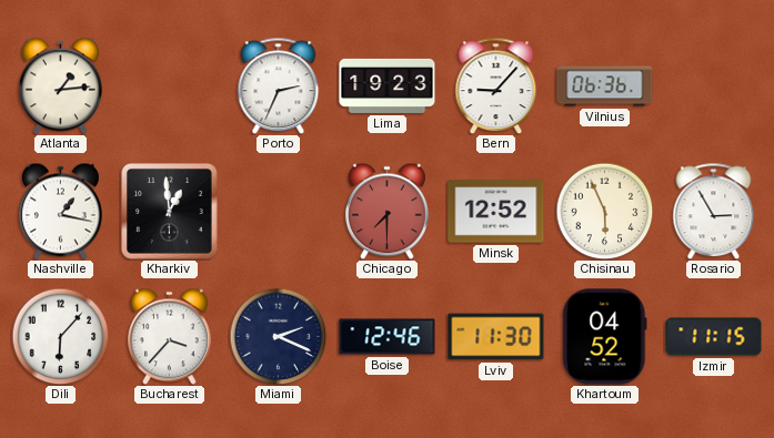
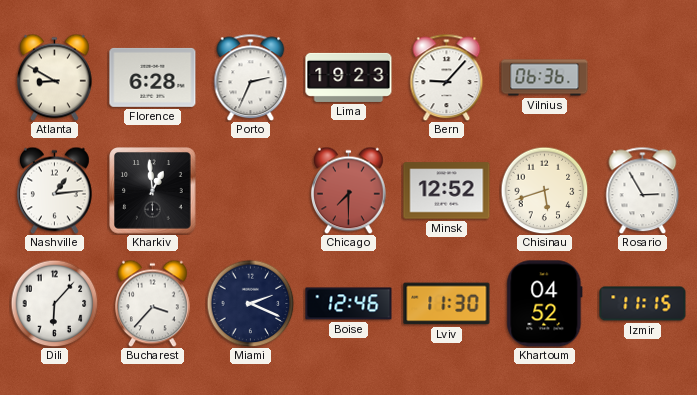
Atlanta: 1:14 -> 8:50
Florence: none -> 6:28
Nashville: 1:17 -> 1:14
Chisinau: 5:56 -> 5:42
